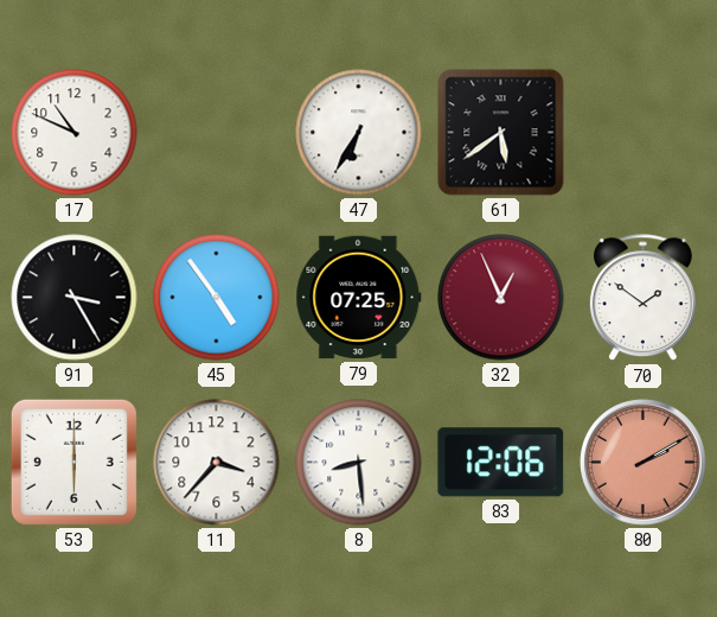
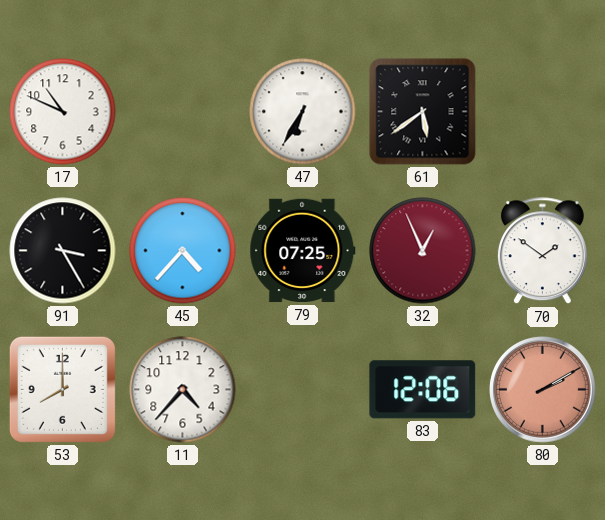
45: 4:54 -> 4:37
53: 6:00 -> 8:00
11: 3:37 -> 4:37
8: 8:29 -> none
